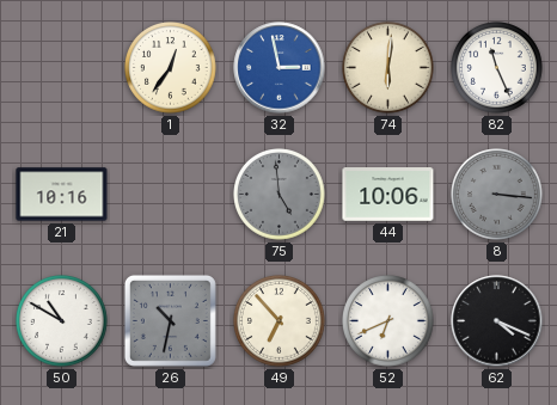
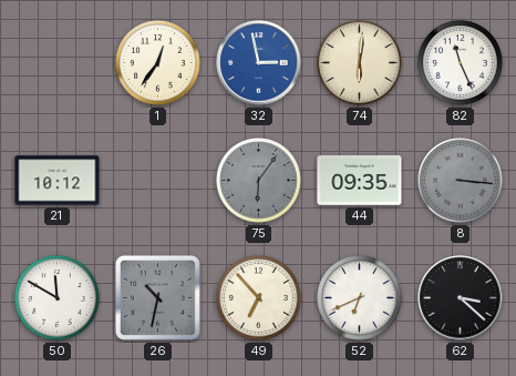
21: 10:16 -> 10:12
75: 4:59 -> 6:06
44: 10:06 -> 09:35
50: 10:50 -> 11:50
62: 4:19 -> 3:22
